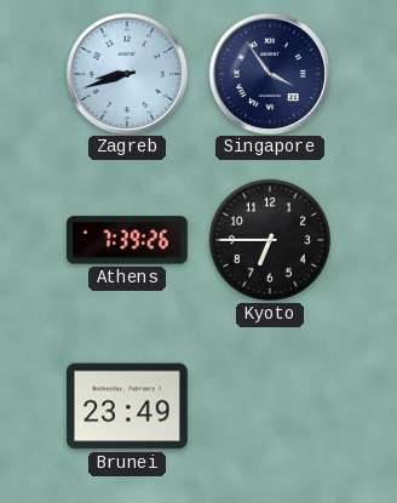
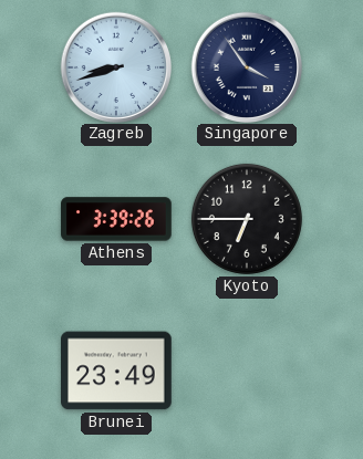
Athens: 7:39 -> 3:39
